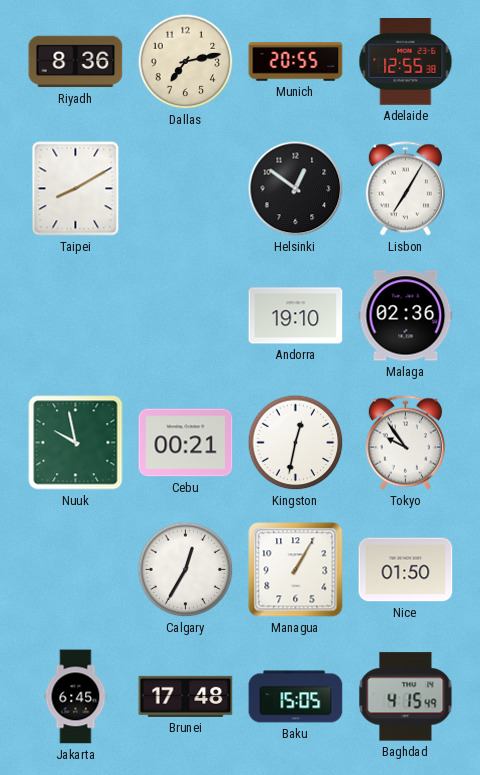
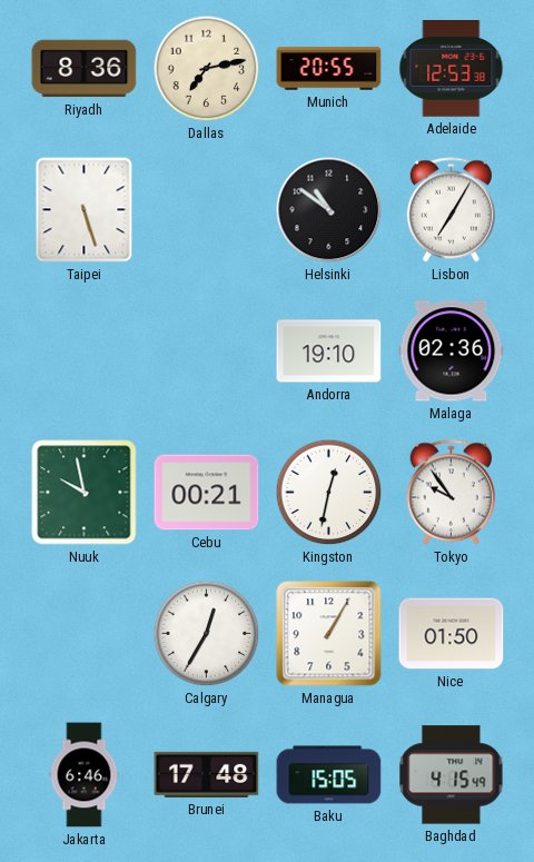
Adelaide: 12:55 -> 12:53
Taipei: 8:10 -> 5:27
Helsinki: 12:51 -> 10:51
Jakarta: 6:45 -> 6:46
